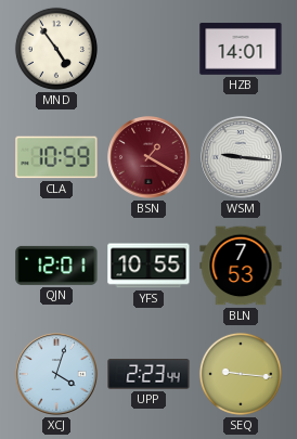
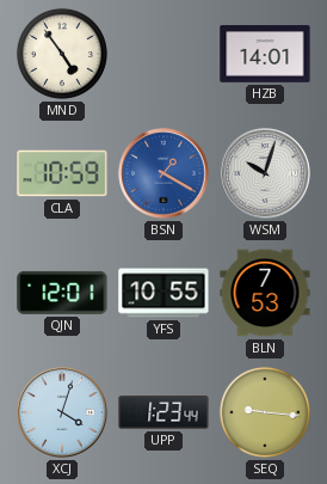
BSN dial: burgundy -> blue
WSM: 9:16 -> 10:03
UPP: 2:23 -> 1:23
